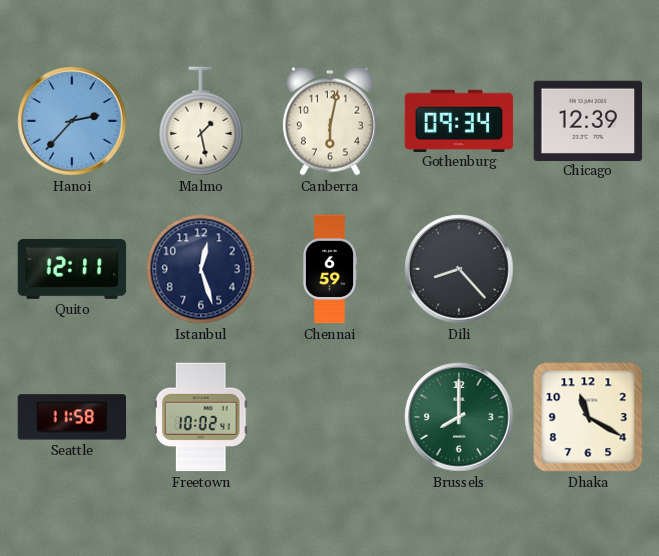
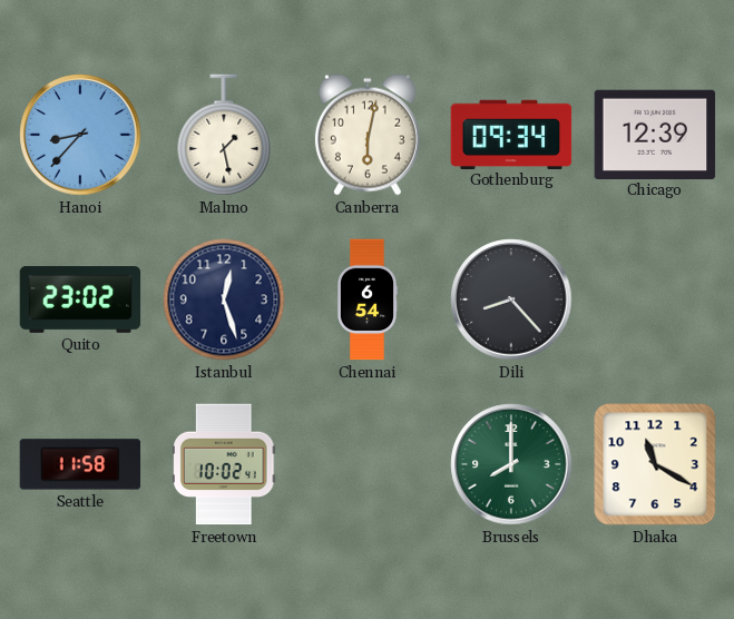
Hanoi: 2:37 -> 8:37
Quito: 12:11 -> 23:02
Chennai: 6:59 -> 6:54
